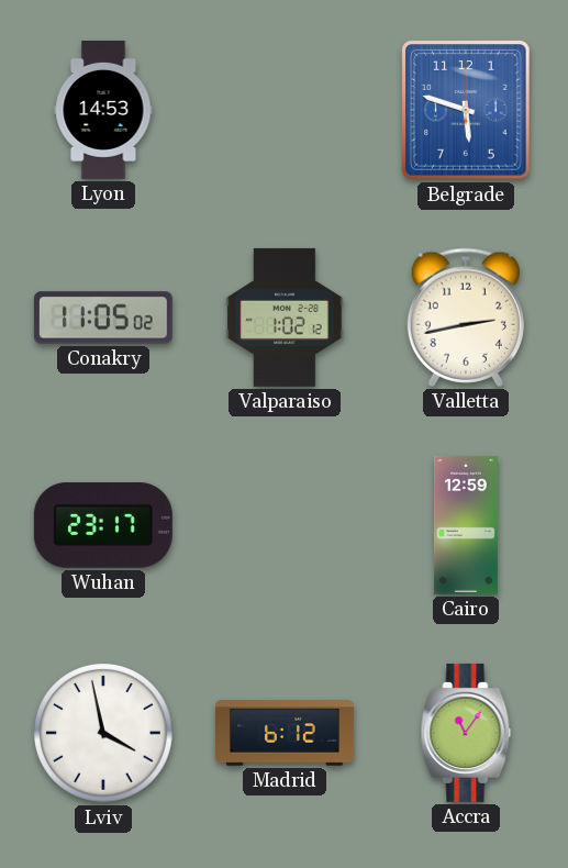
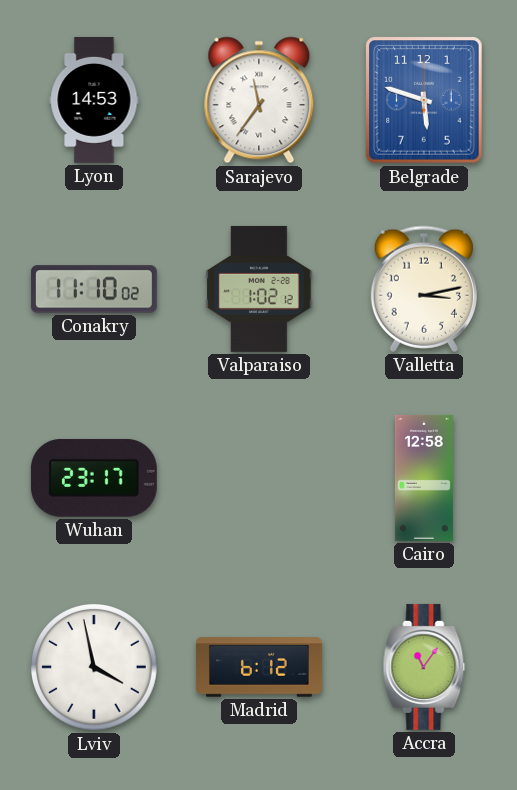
Sarajevo: none -> 11:36
Conakry: 11:05 -> 11:10
Valletta: 2:43 -> 3:13
Cairo: 12:59 -> 12:58
